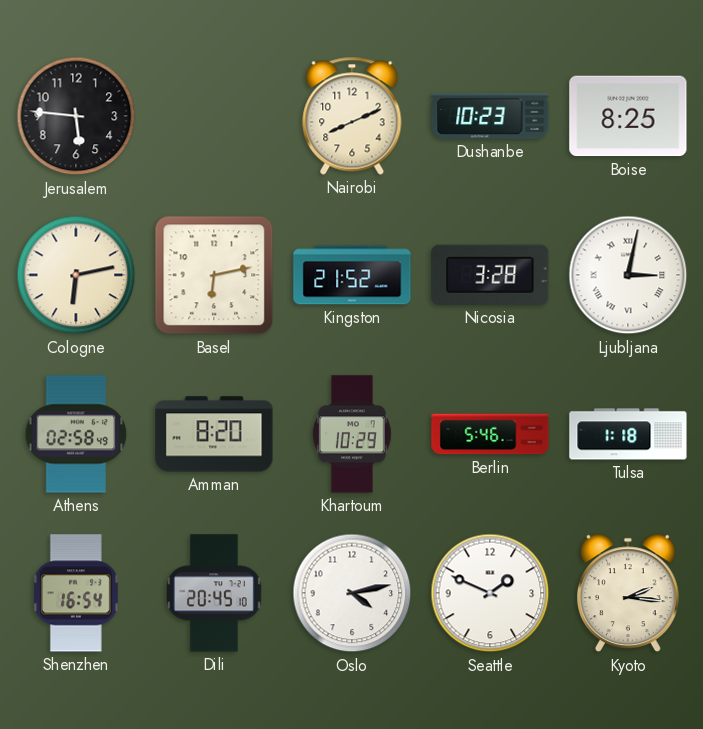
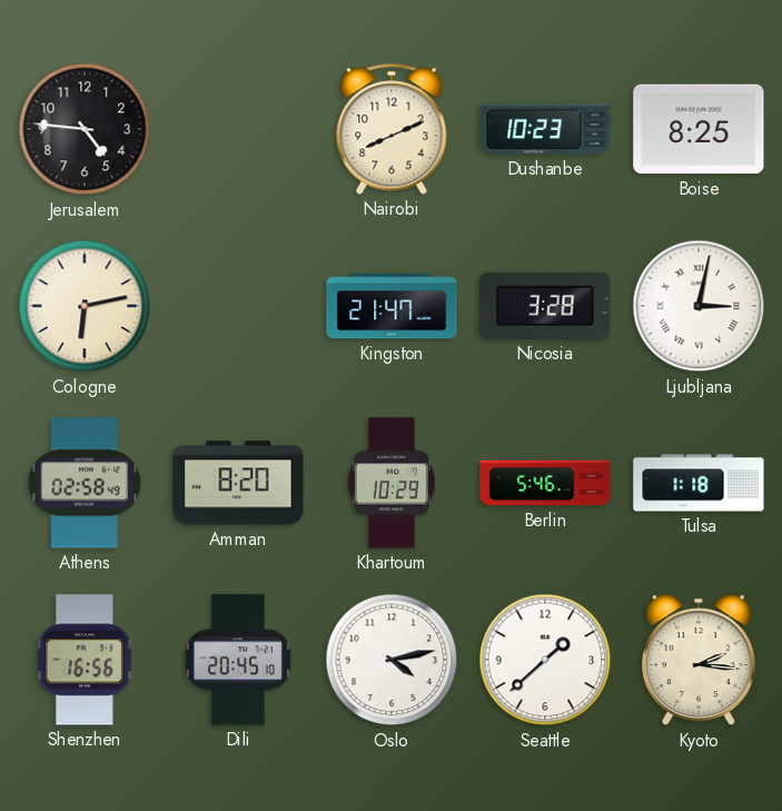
Jerusalem: 5:46 -> 4:46
Basel: 6:13 -> none
Kingston: 21:52 -> 21:47
Shenzhen: 16:54 -> 16:56
Seattle: 1:49 -> 1:38
